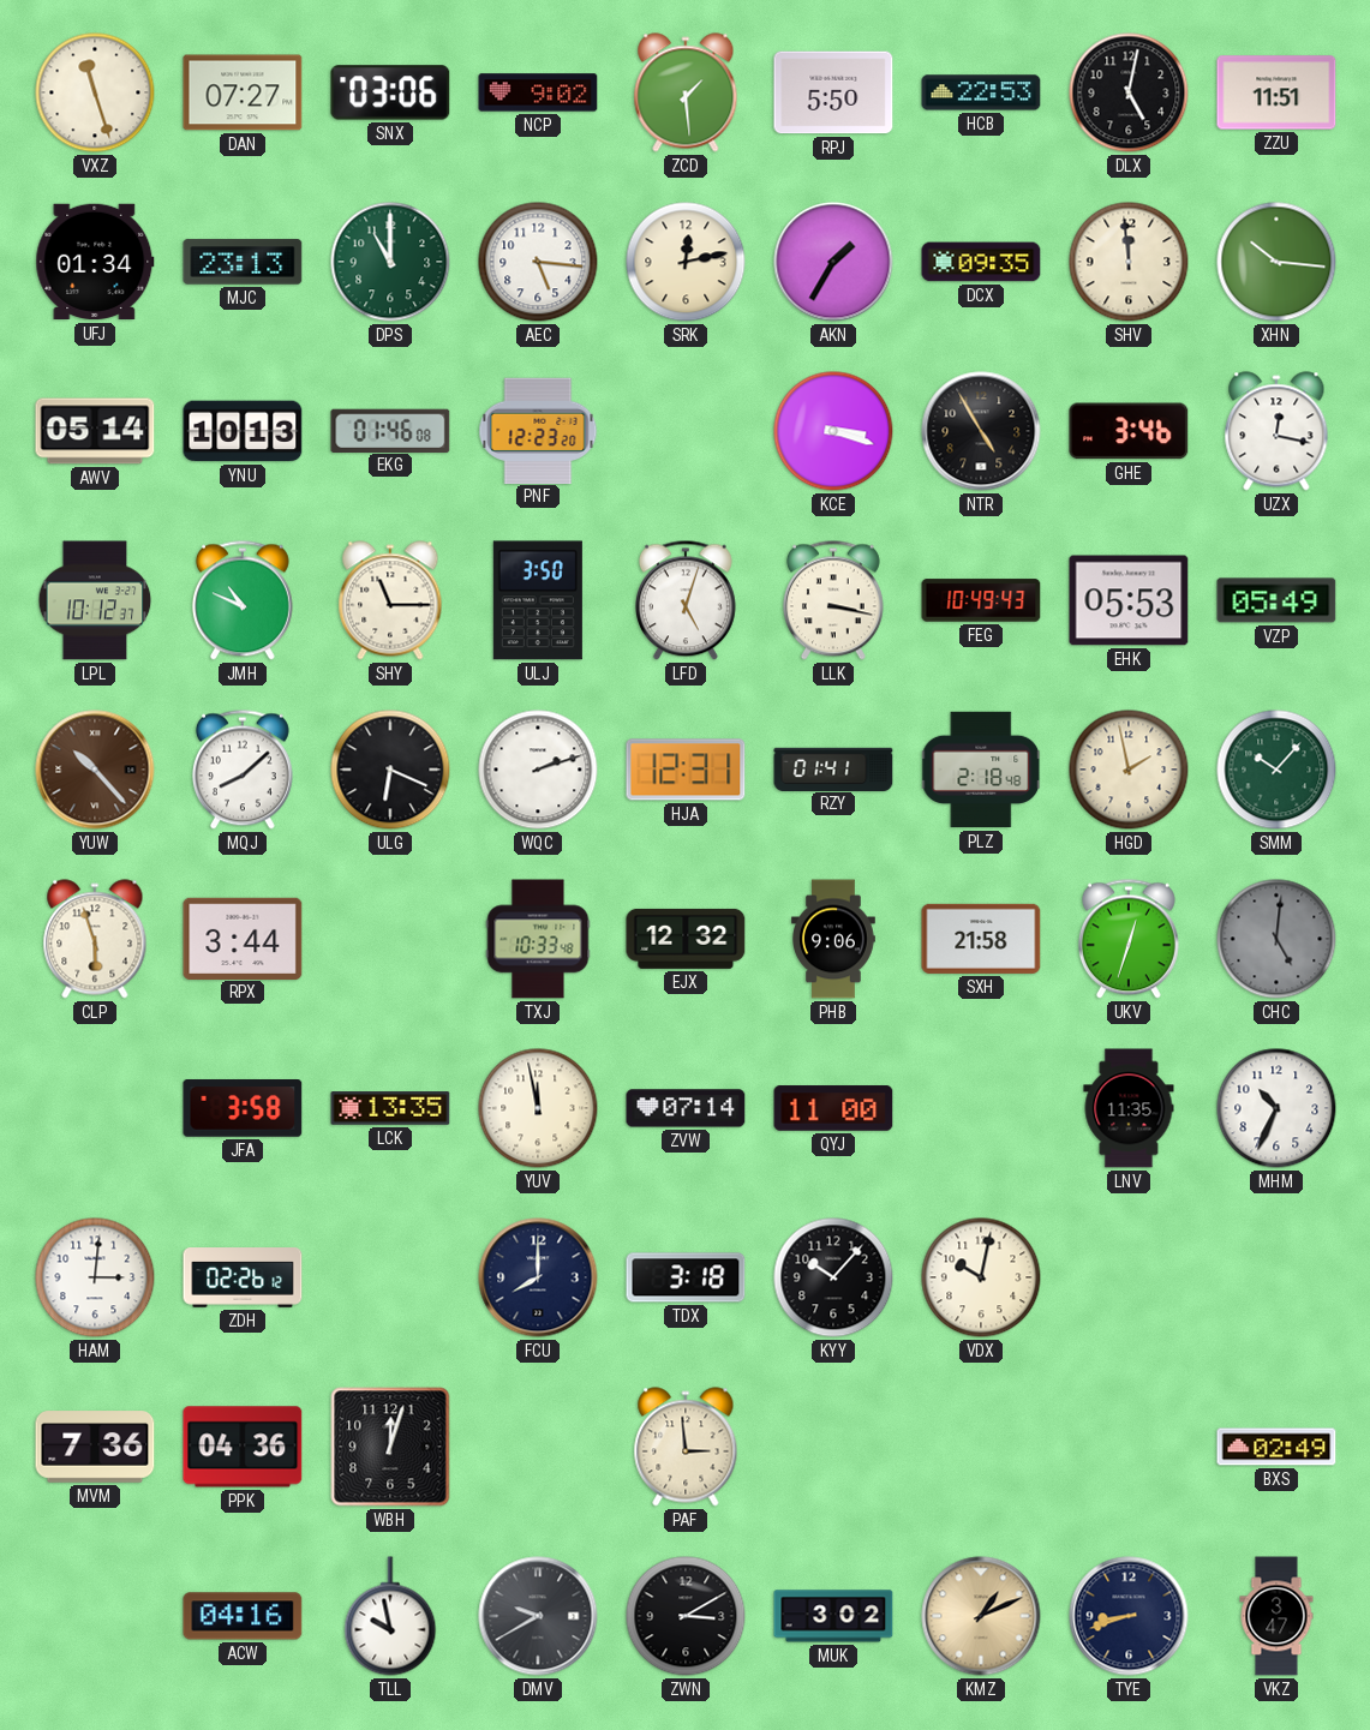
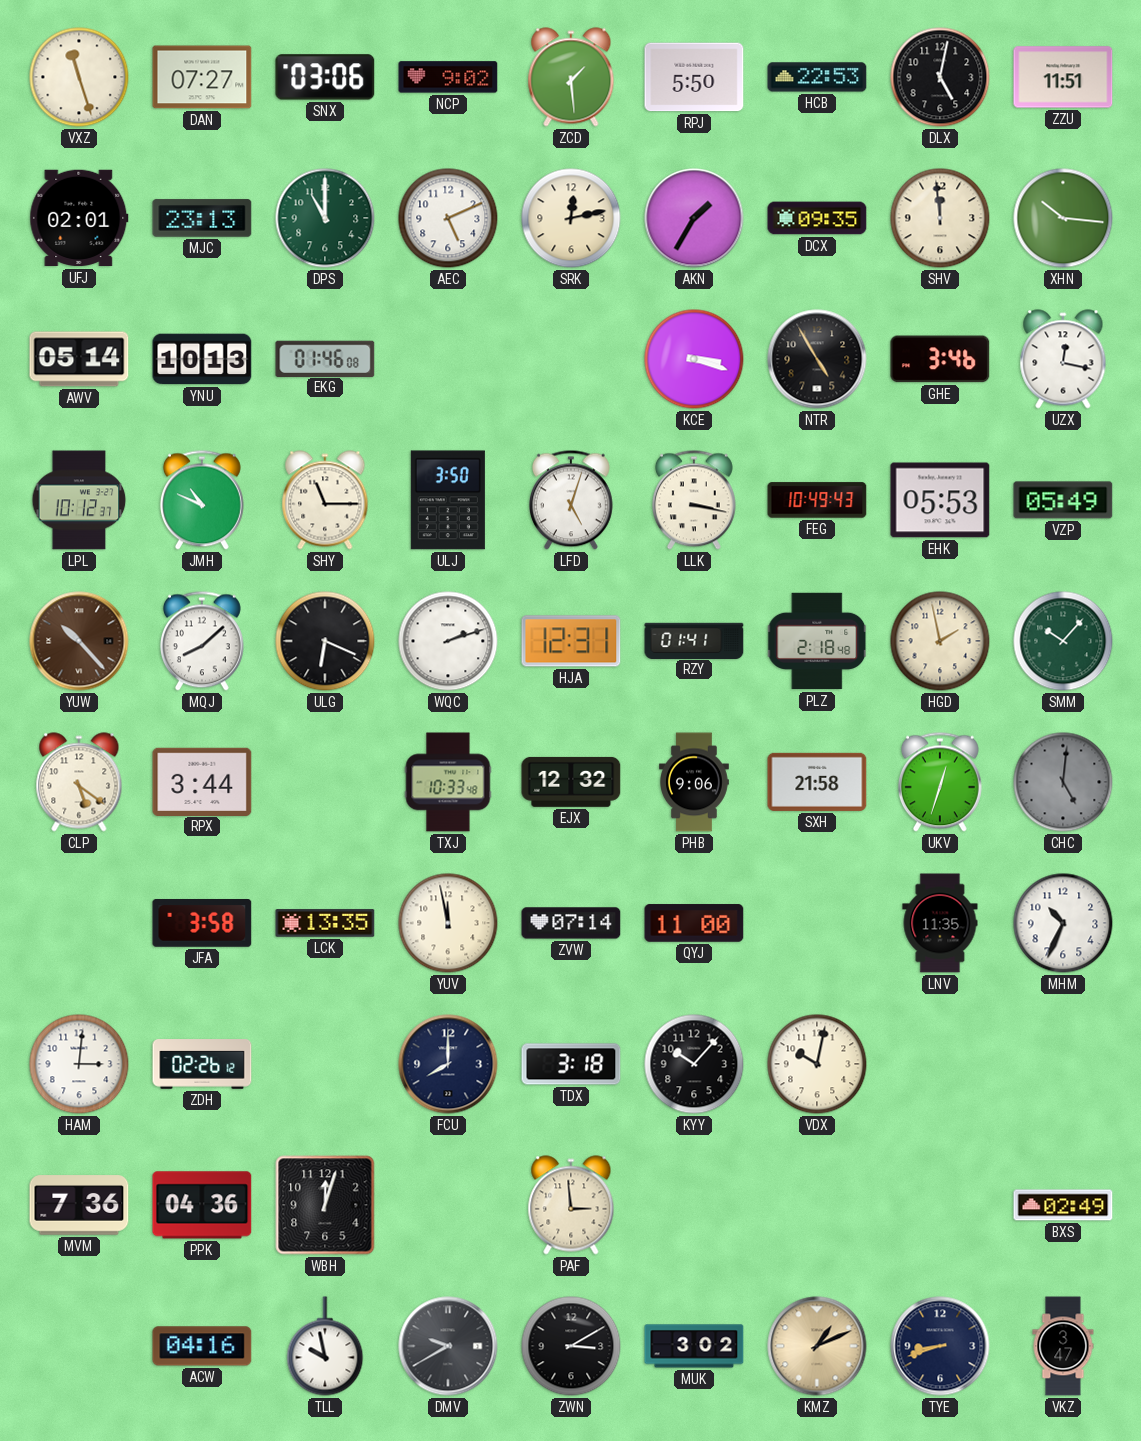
UFJ: 01:34 -> 02:01
AEC: 5:16 -> 5:11
PNF: 12:23 -> none
CLP: 5:57 -> 5:21
